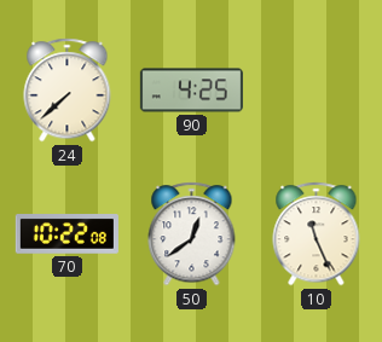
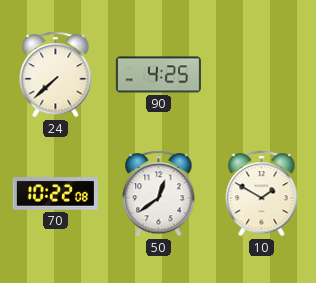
10: 11:26 -> 1:50
